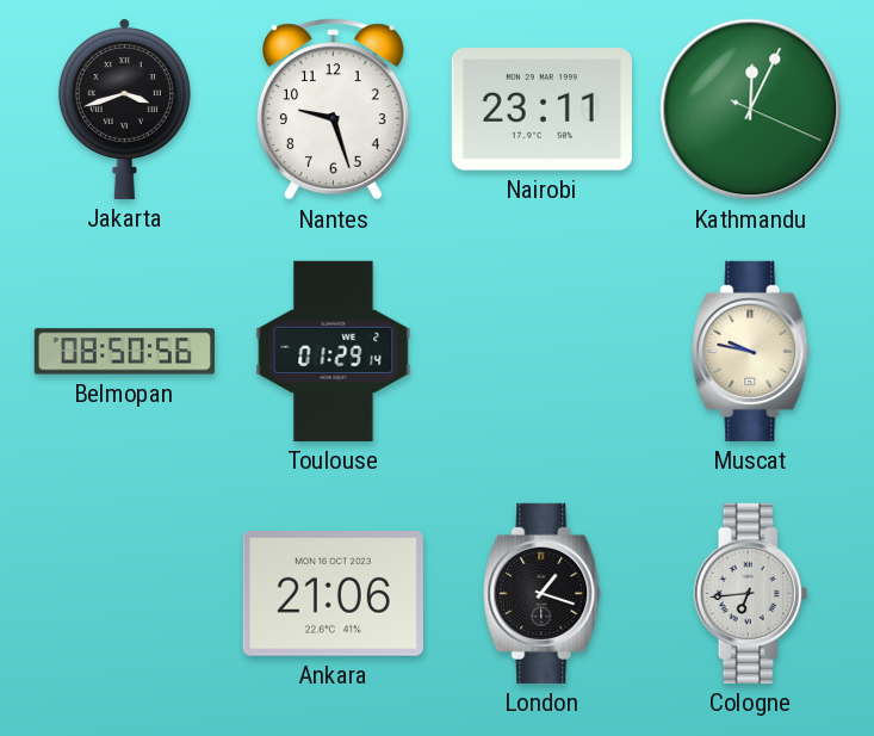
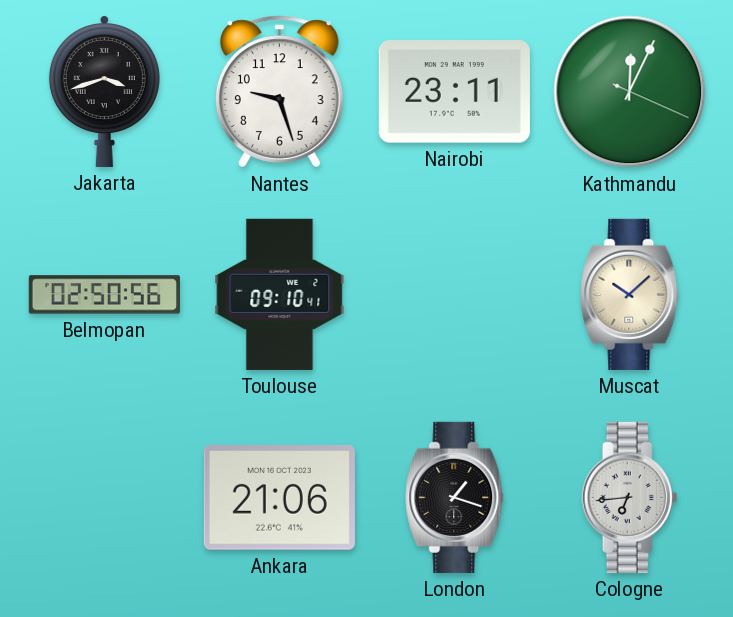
Belmopan: 08:50 -> 02:50
Toulouse: 01:29 -> 09:10
Muscat: 9:47 -> 10:08
